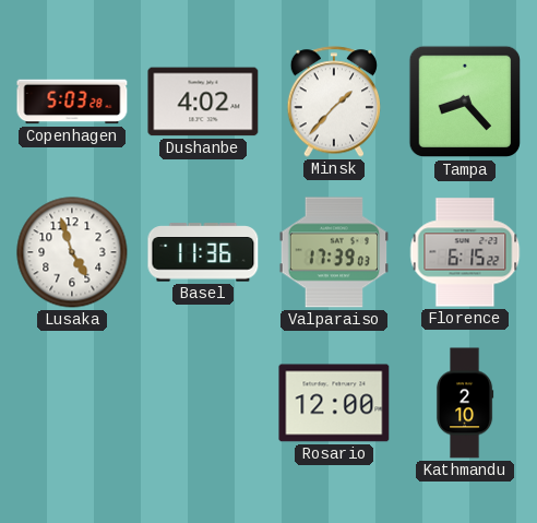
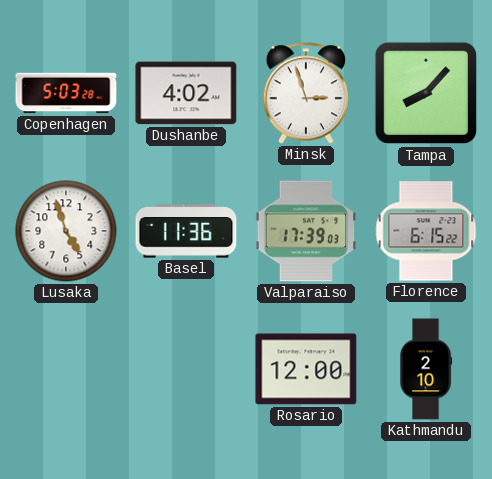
Minsk: 1:37 -> 2:57
Tampa: 8:23 -> 8:07
